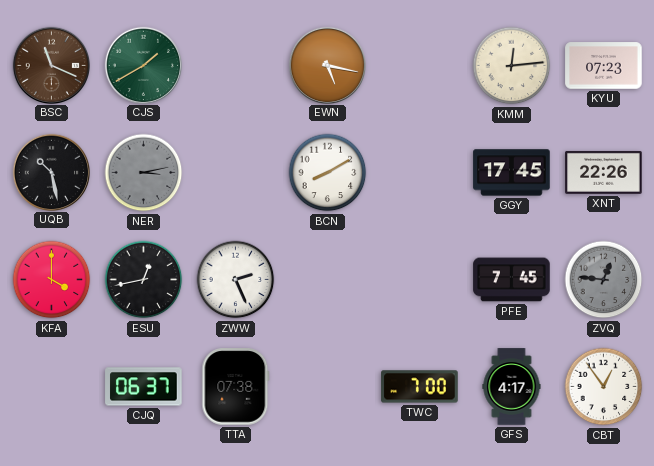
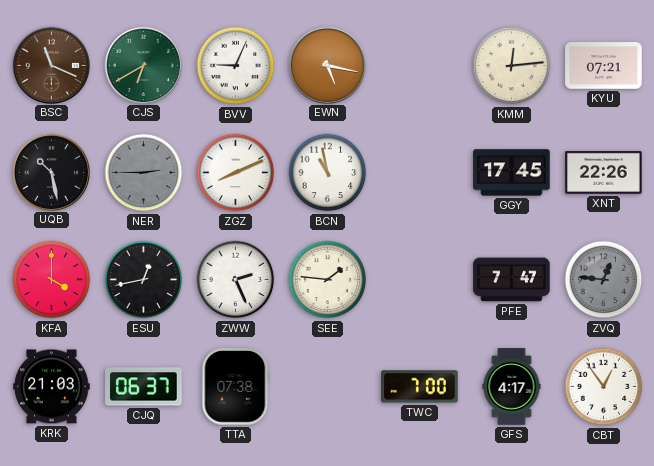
CJS: 1:40 -> 6:40
BVV: none -> 9:04
KYU: 07:23 -> 07:21
NER: 3:13 -> 2:45
ZGZ: none -> 8:11
BCN: 8:10 -> 10:58
SEE: none -> 1:46
PFE: 7:45 -> 7:47
KRK: none -> 21:03
